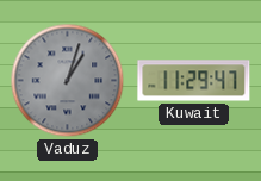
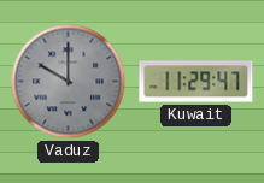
Vaduz: 1:03 -> 10:00
